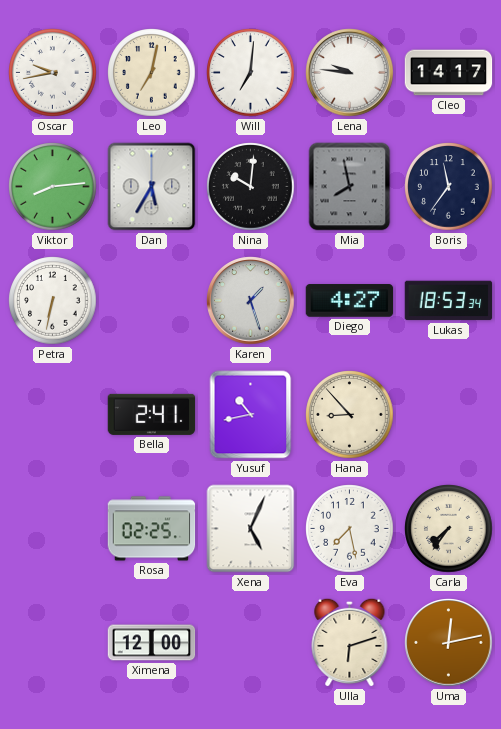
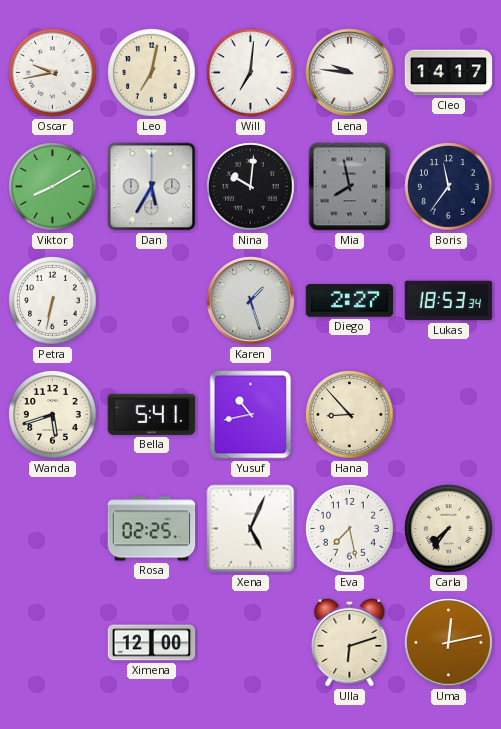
Viktor: 8:14 -> 8:10
Diego: 4:27 -> 2:27
Wanda: none -> 5:42
Bella: 2:41 -> 5:41
